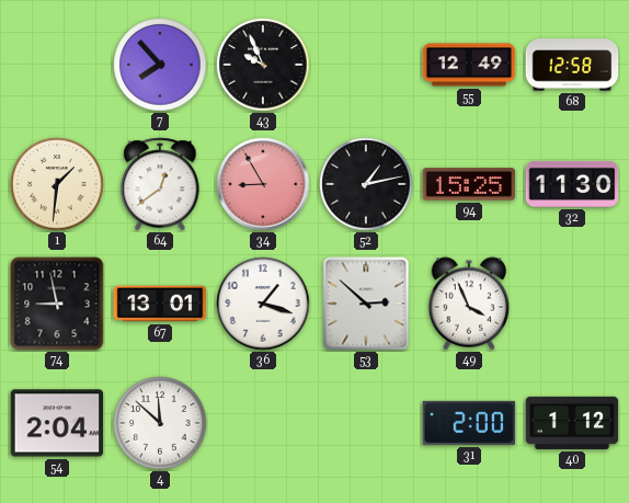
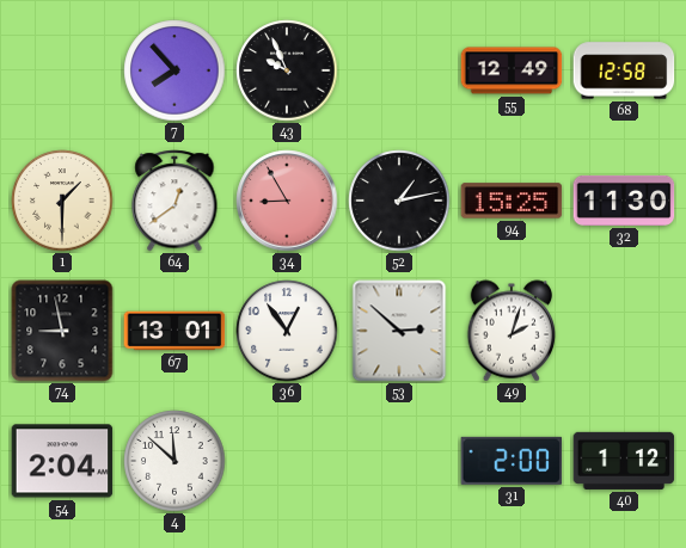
1: 1:31 -> 1:30
36: 1:18 -> 12:54
49: 3:56 -> 2:03
